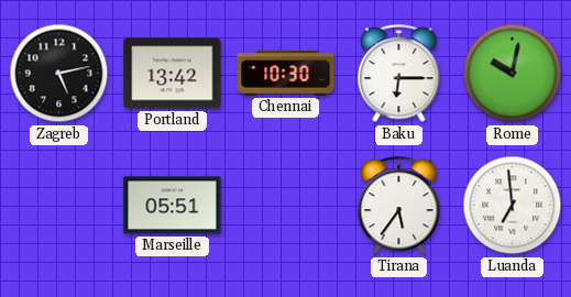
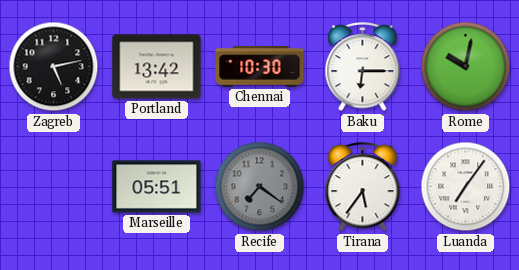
Recife: none -> 7:21
Luanda: 6:59 -> 7:06
